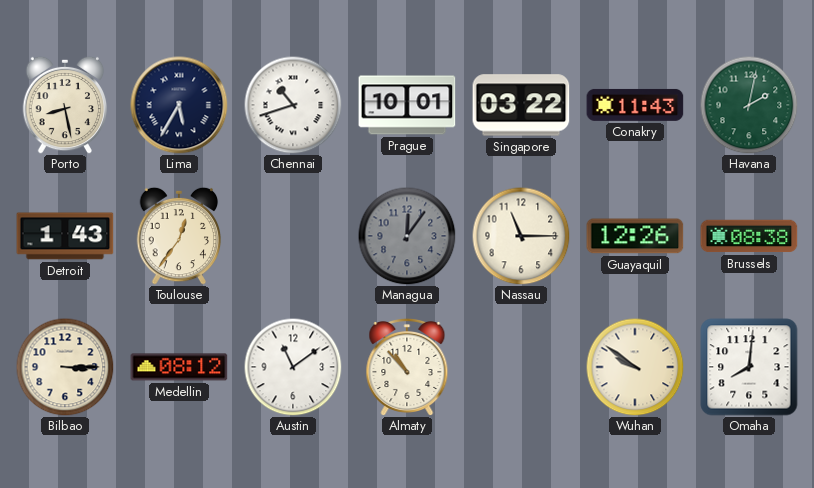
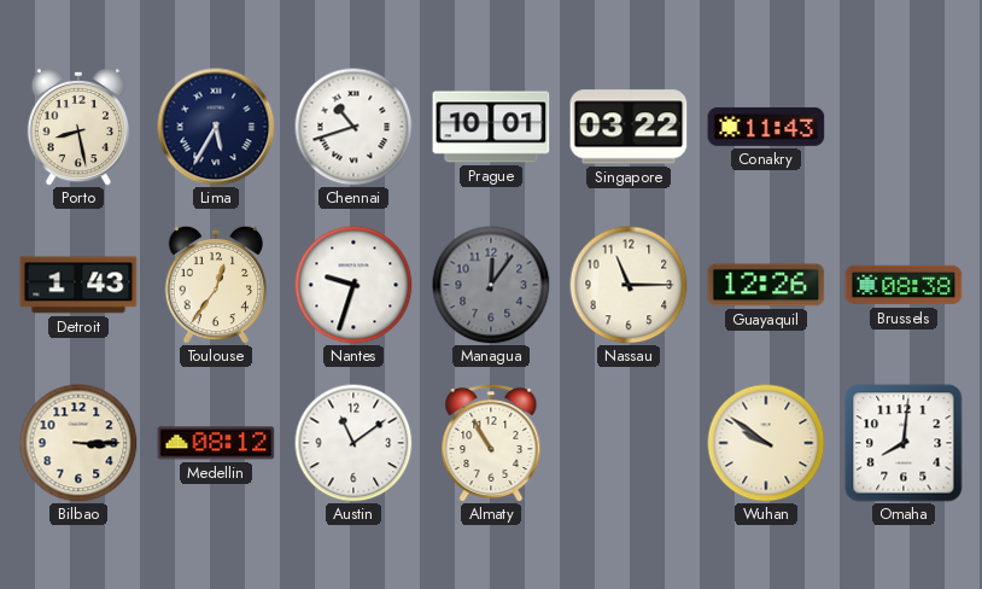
Havana: 2:02 -> none
Nantes: none -> 9:33
Almaty: 10:53 -> 10:55
